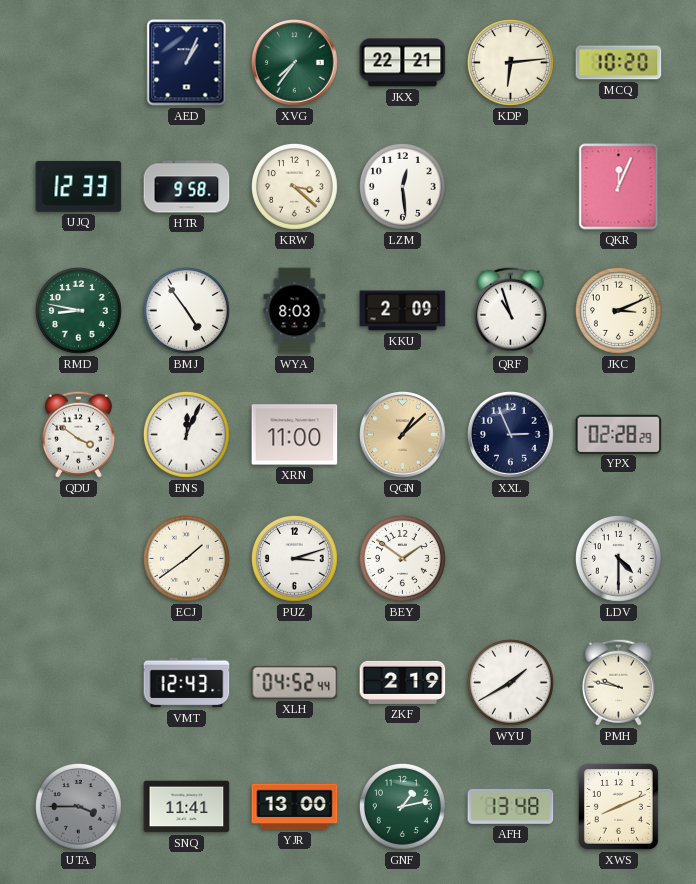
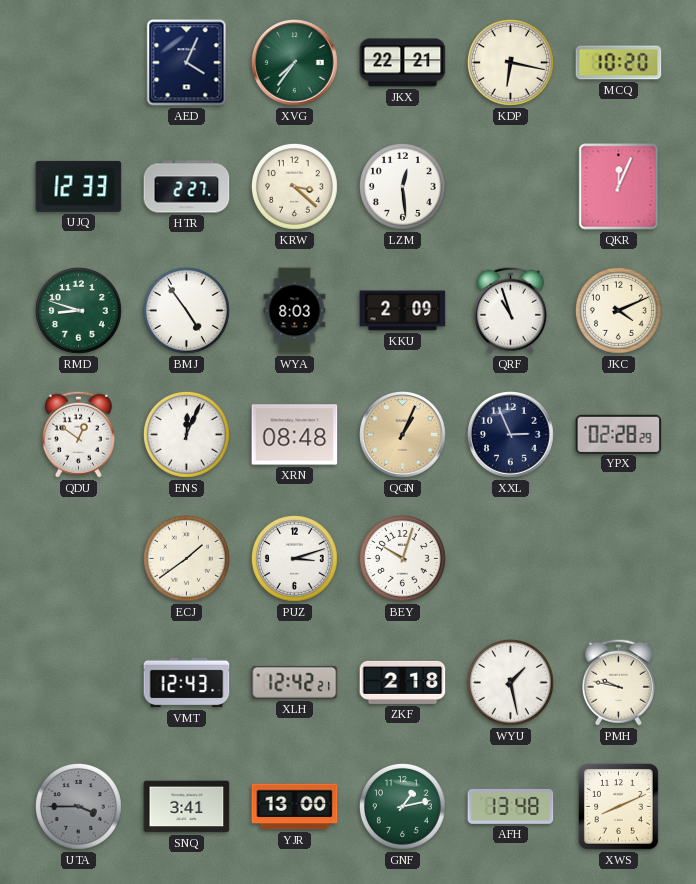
AED: 1:04 -> 4:04
KDP: 6:14 -> 6:17
HTR: 9:58 -> 2:27
RMD: 8:47 -> 8:48
JKC: 3:11 -> 4:11
QDU: 3:51 -> 12:51
XRN: 11:00 -> 08:48
QGN: 1:08 -> 1:04
BEY: 1:51 -> 10:03
LDV: 4:30 -> none
XLH: 04:52 -> 12:42
ZKF: 2:19 -> 2:18
WYU: 1:40 -> 1:28
SNQ: 11:41 -> 3:41
